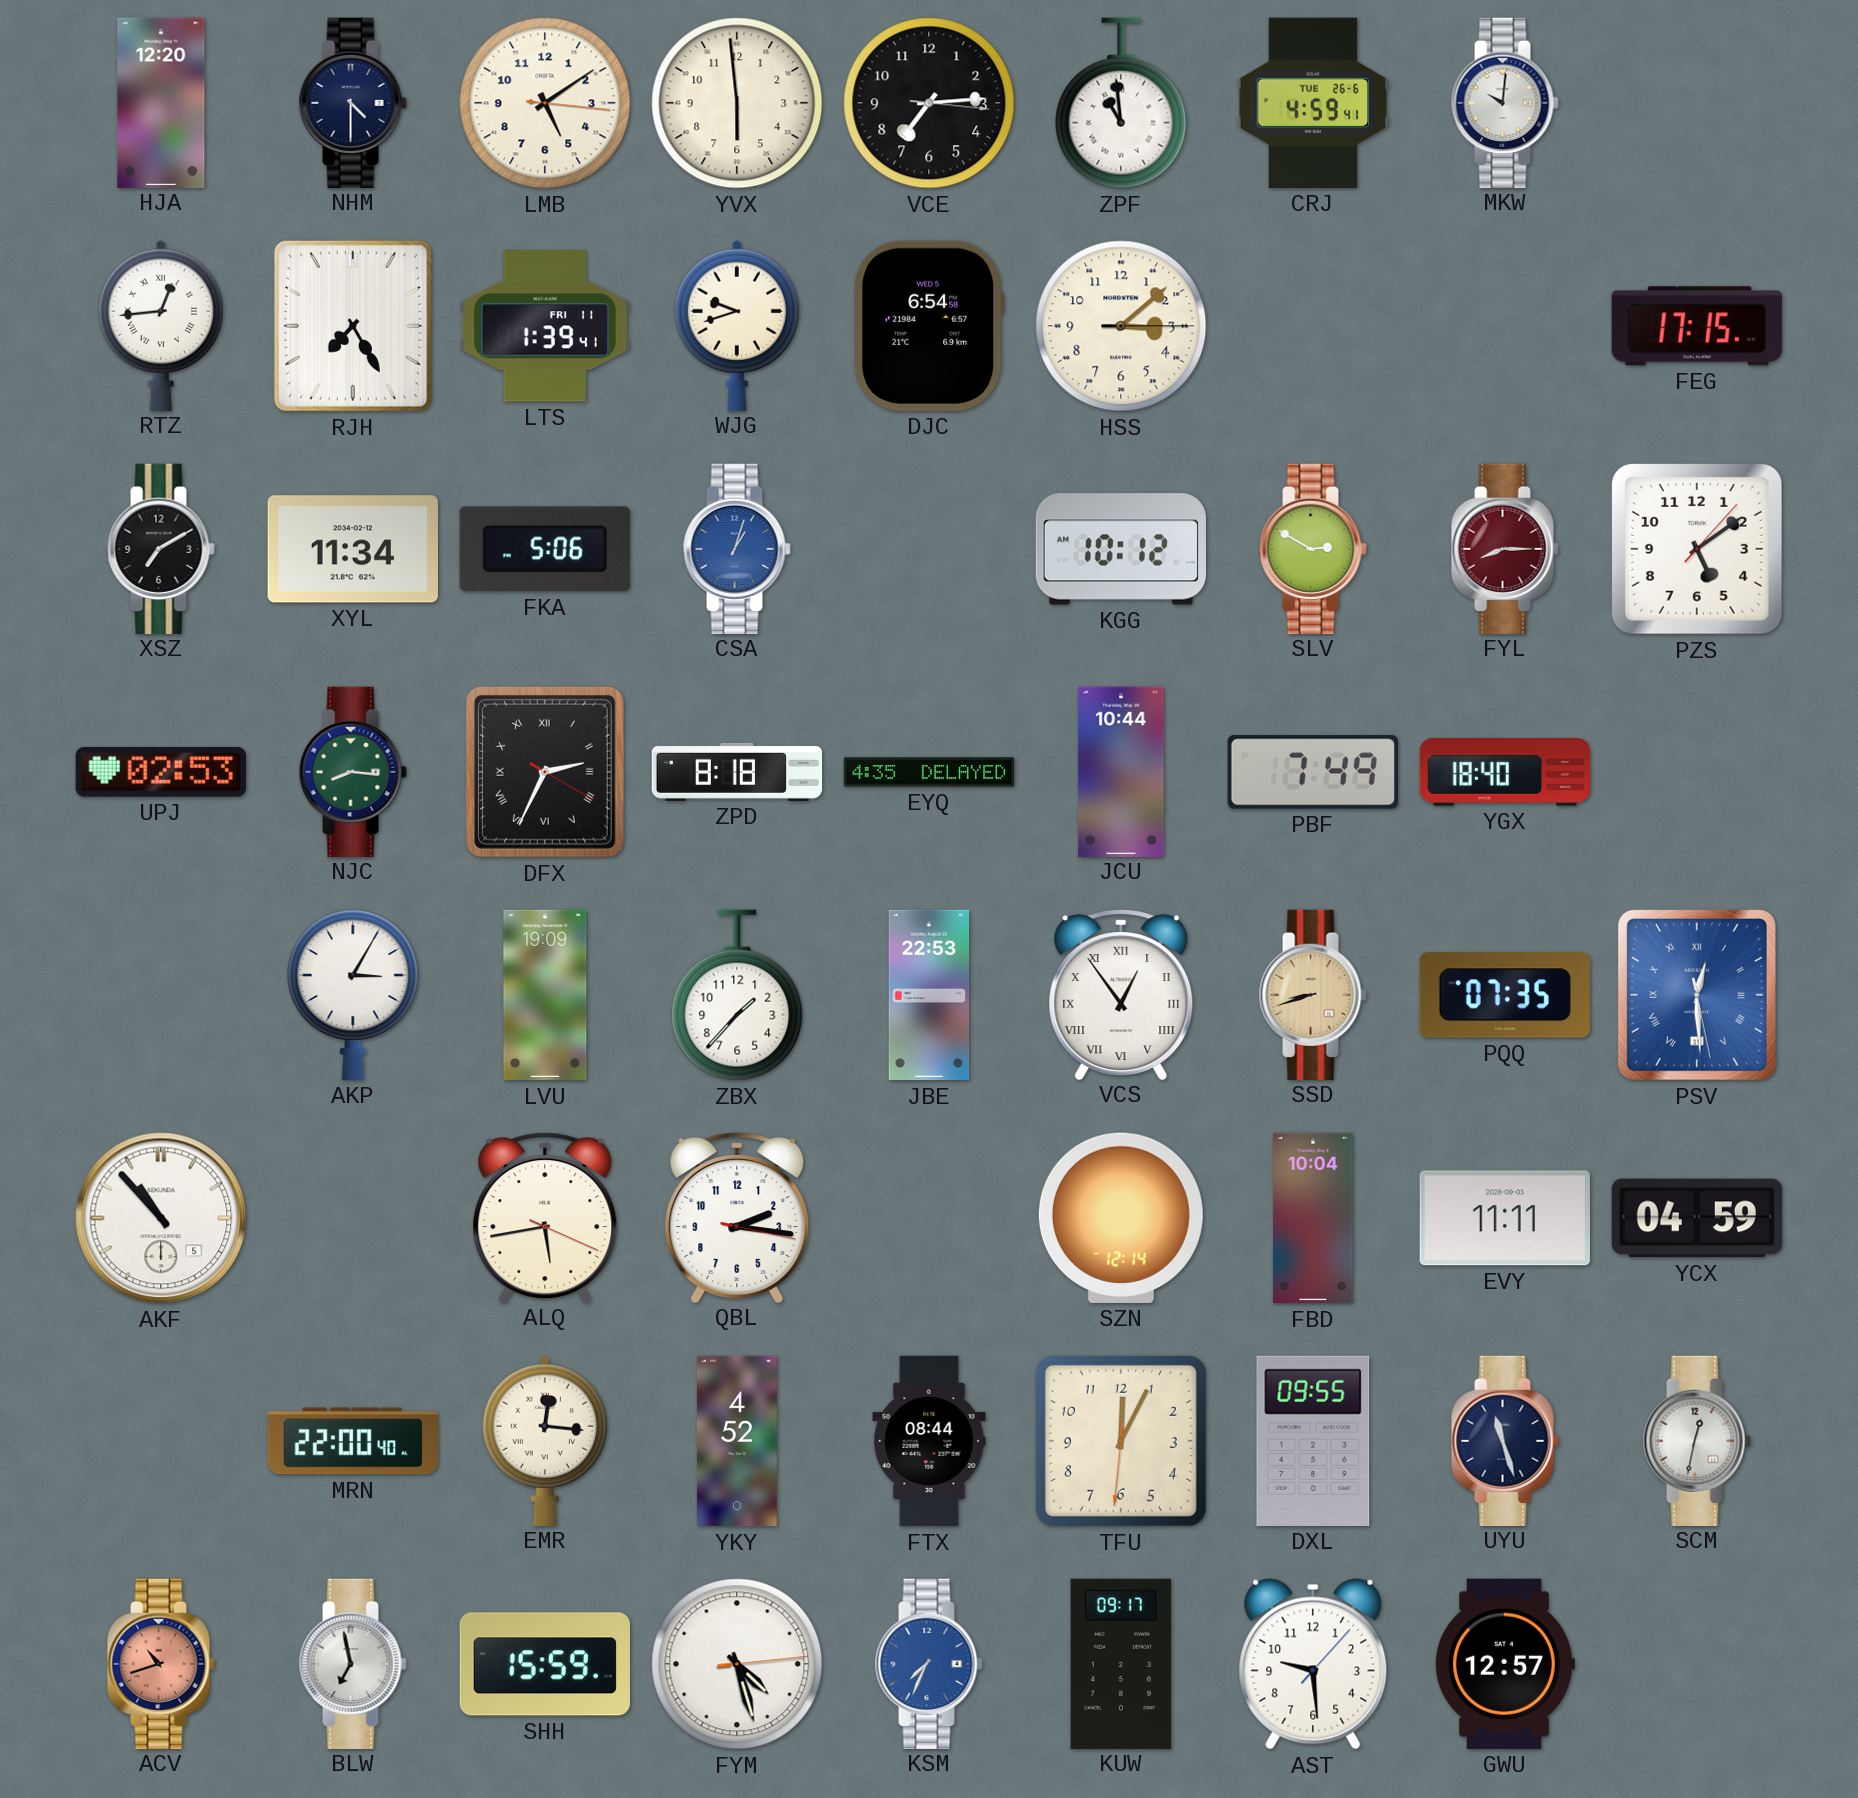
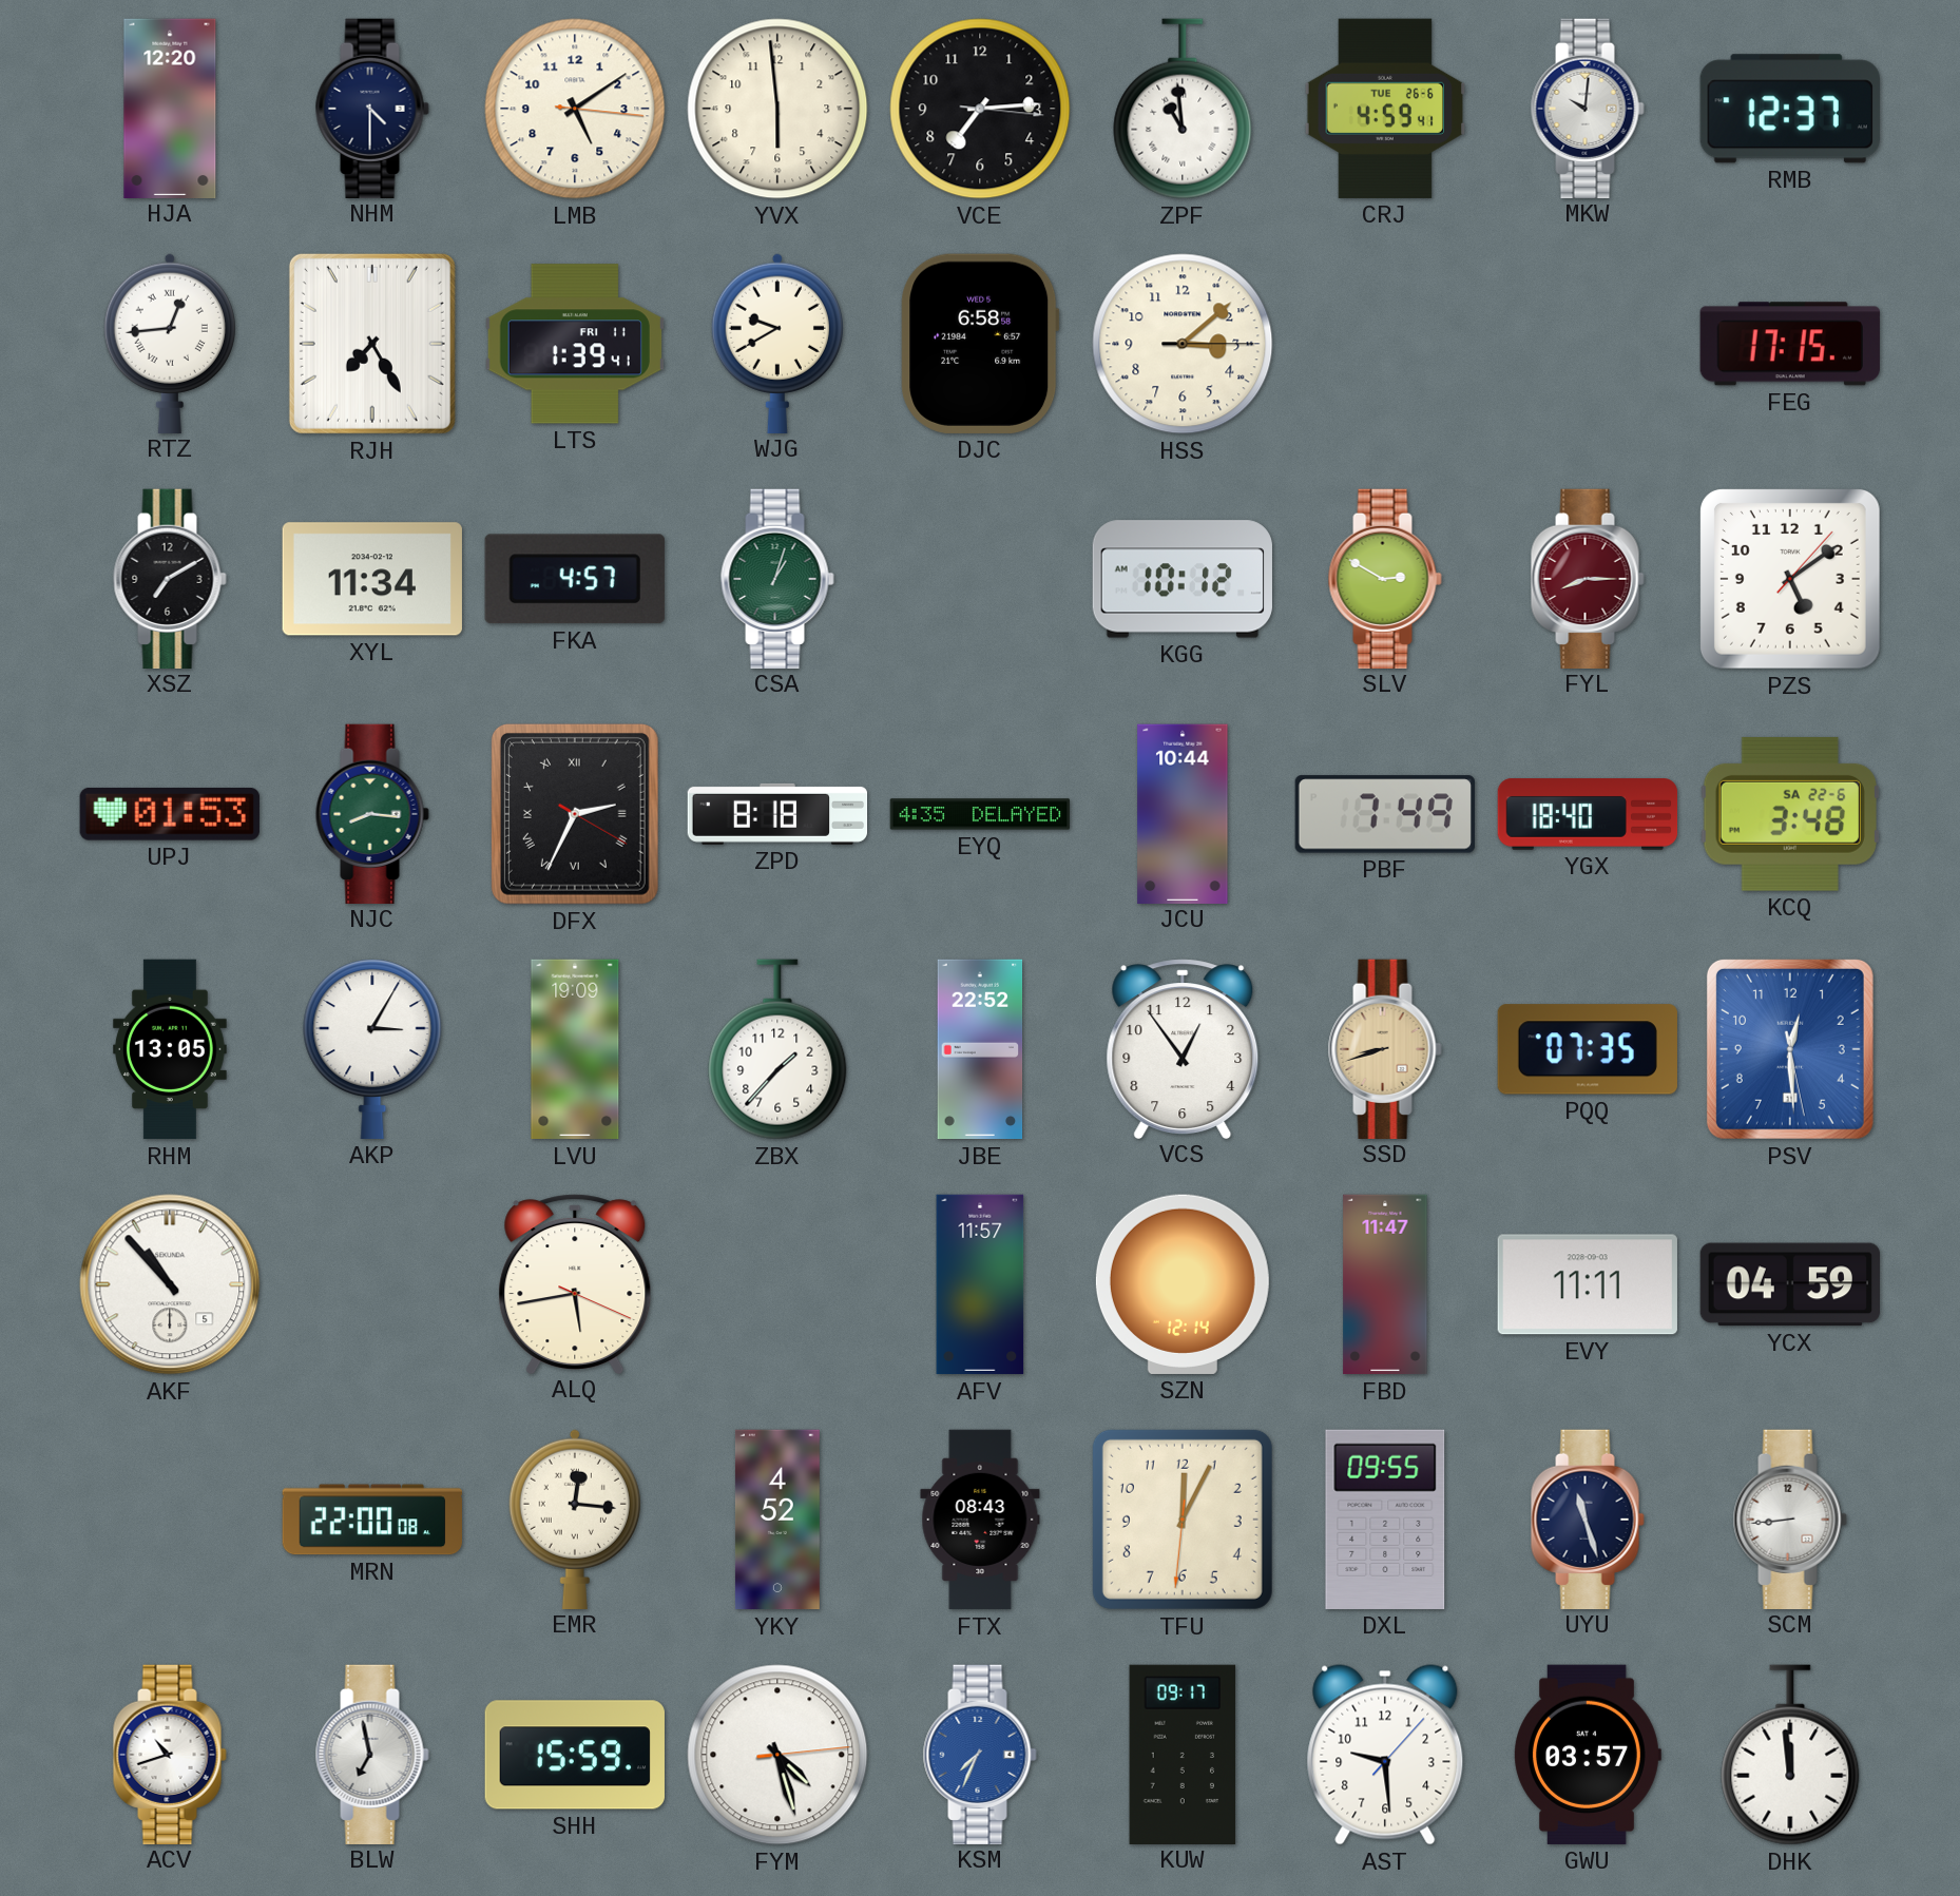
RMB: none -> 12:37
WJG: 9:42 -> 9:40
DJC: 6:54 -> 6:58
FKA: 5:06 -> 4:57
CSA dial: blue -> green
UPJ: 02:53 -> 01:53
KCQ: none -> 3:48
RHM: none -> 13:05
JBE: 22:53 -> 22:52
VCS numerals: Roman -> Arabic
PSV numerals: Roman -> Arabic
QBL: 2:16 -> none
AFV: none -> 11:57
FBD: 10:04 -> 11:47
MRN: 22:00:40 -> 22:00:08
FTX: 08:44 -> 08:43
SCM: 12:32 -> 8:44
ACV dial: salmon -> white
GWU: 12:57 -> 03:57
DHK: none -> 11:59
